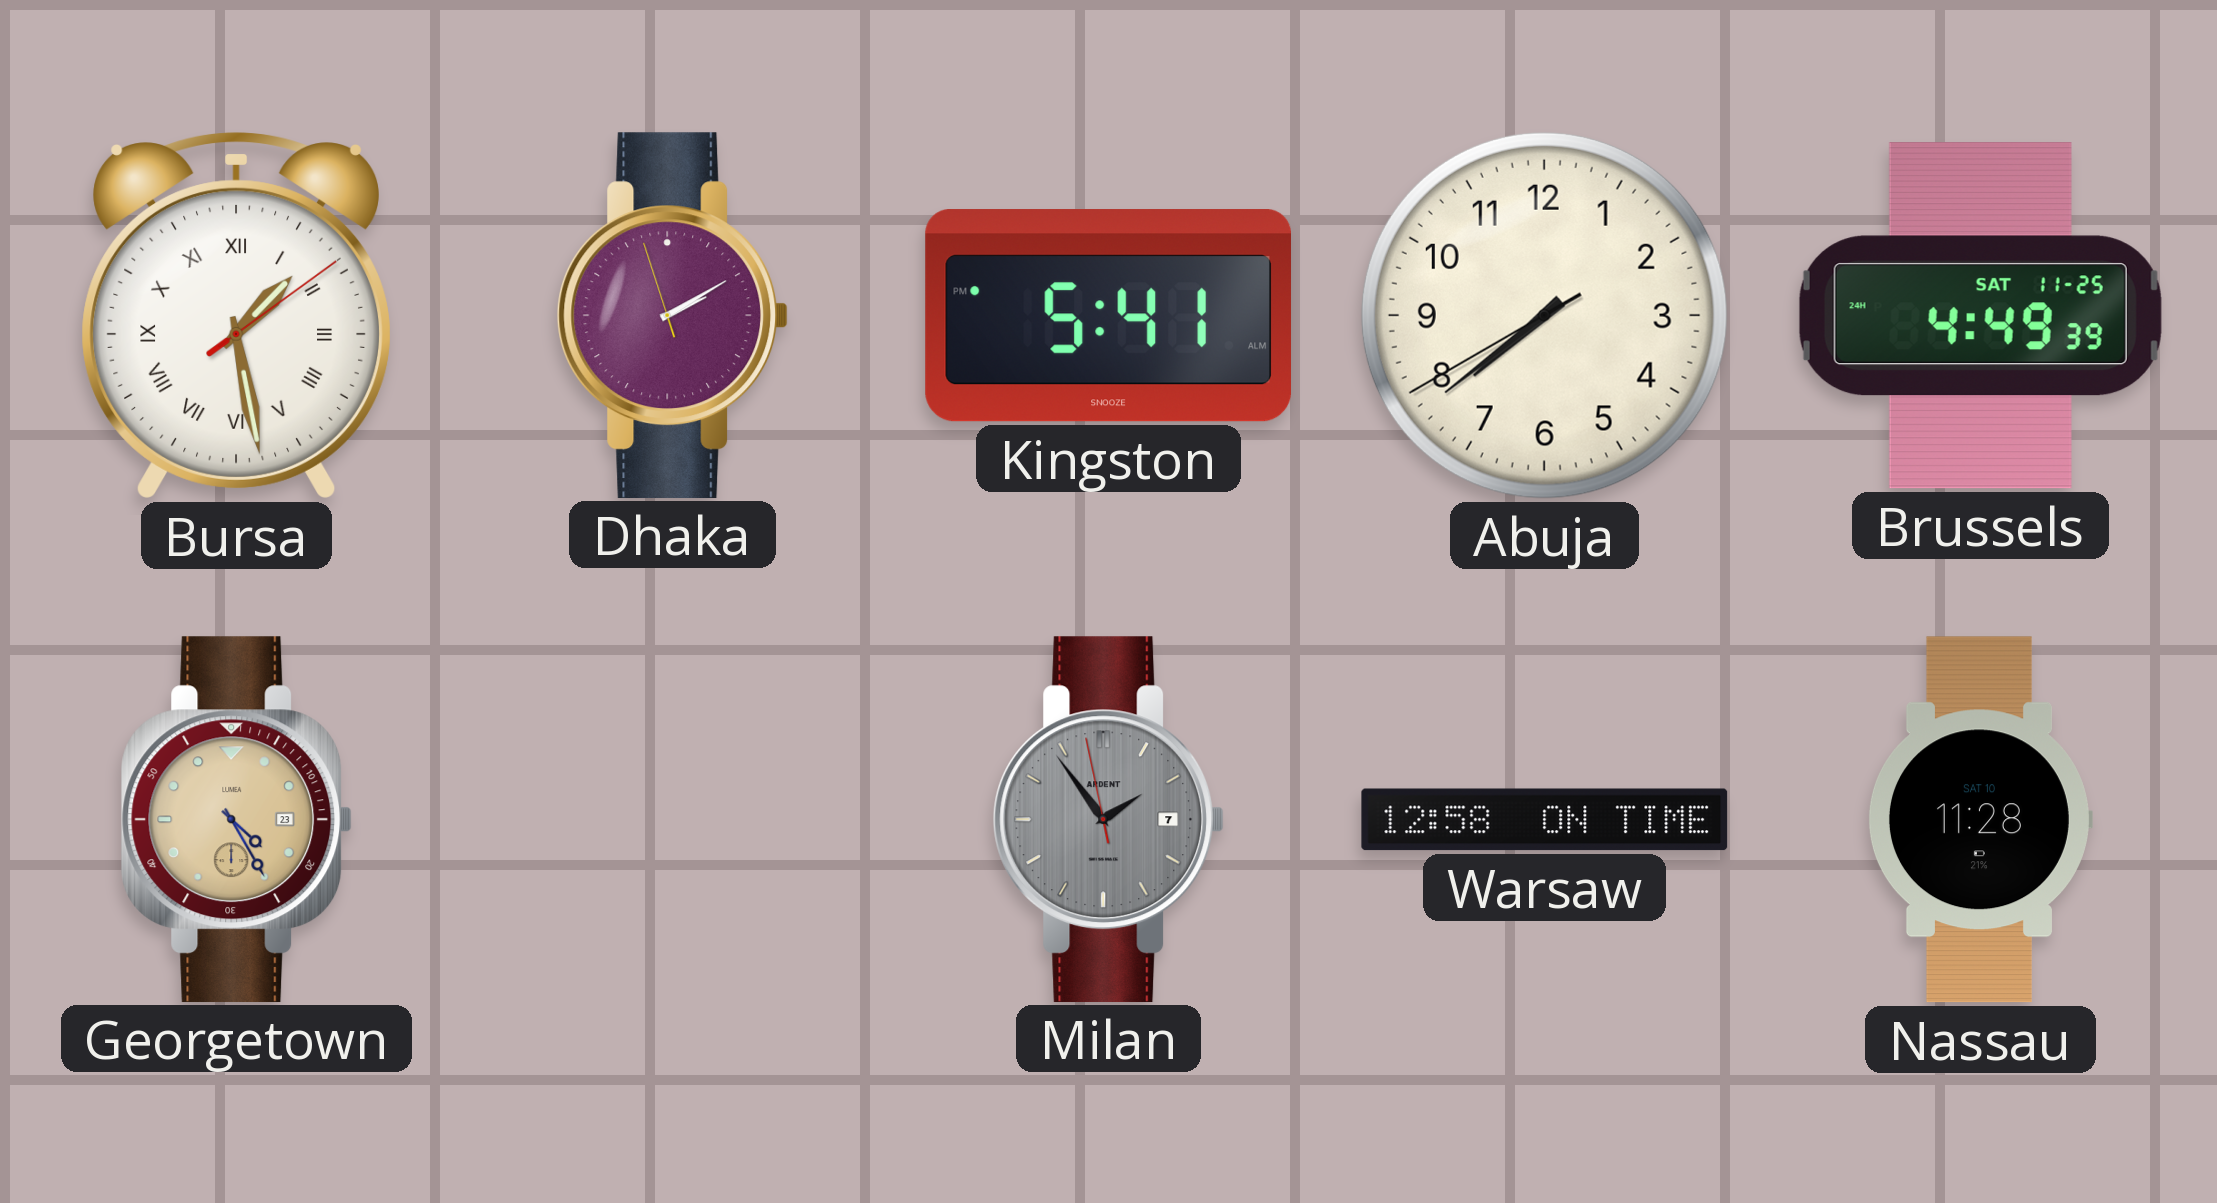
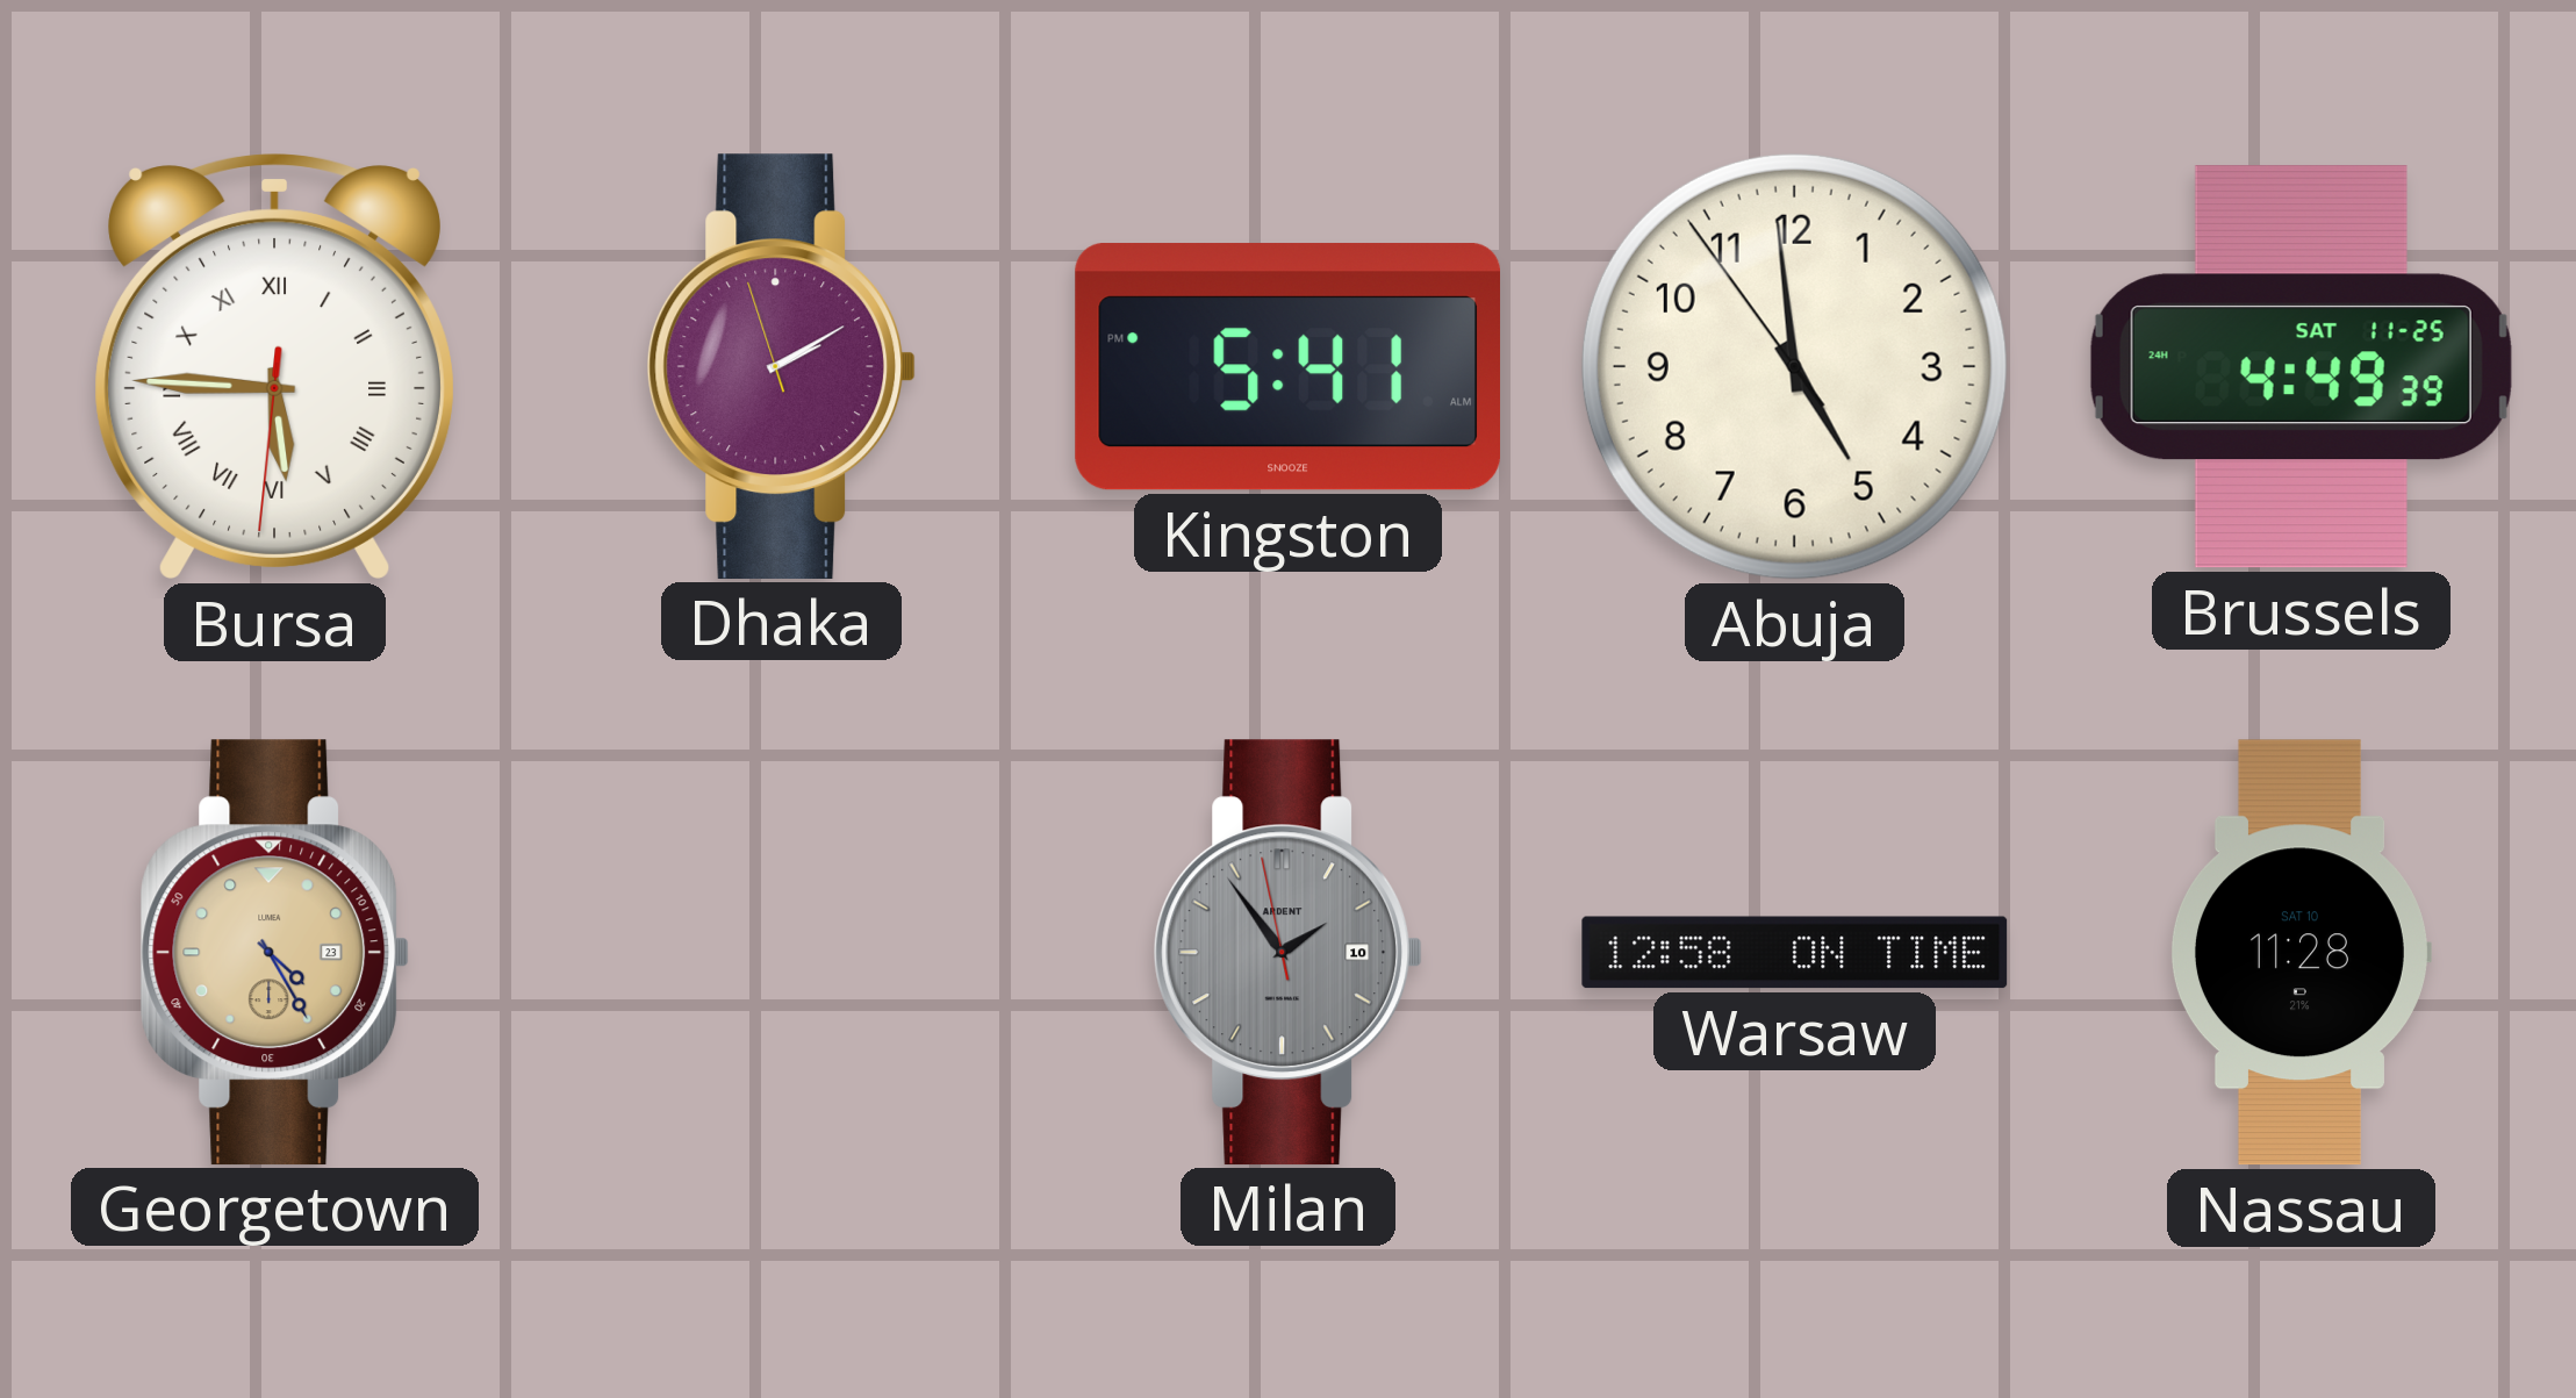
Bursa: 1:28 -> 5:45
Abuja: 7:38 -> 4:58
Milan date: 7 -> 10
